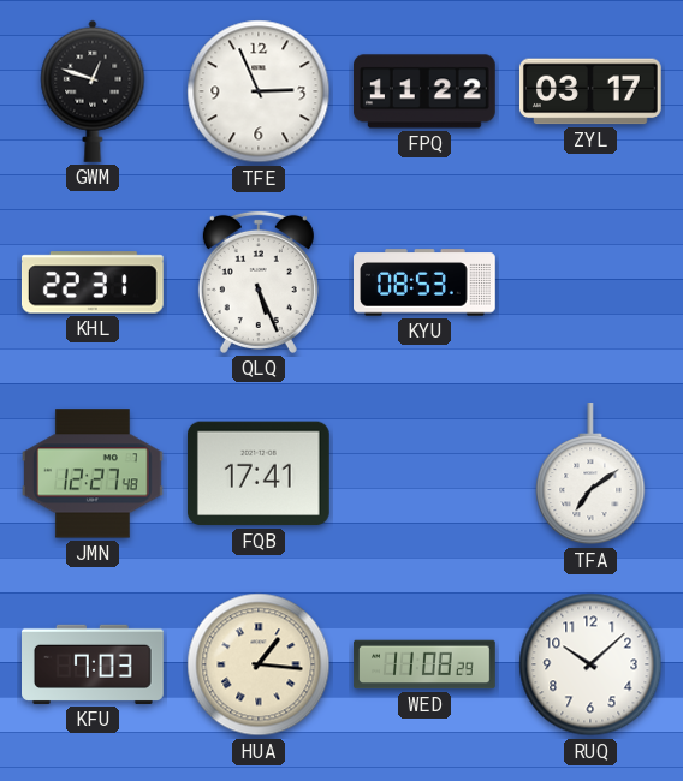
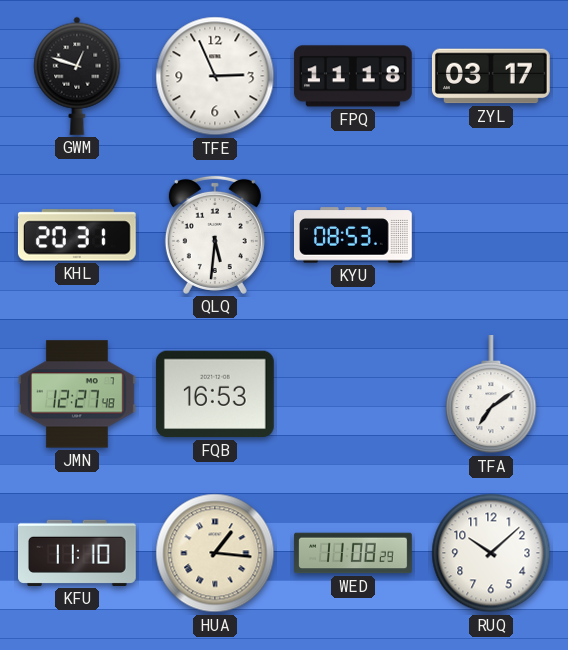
FPQ: 11:22 -> 11:18
KHL: 22:31 -> 20:31
QLQ: 5:26 -> 5:31
FQB: 17:41 -> 16:53
KFU: 7:03 -> 11:10
